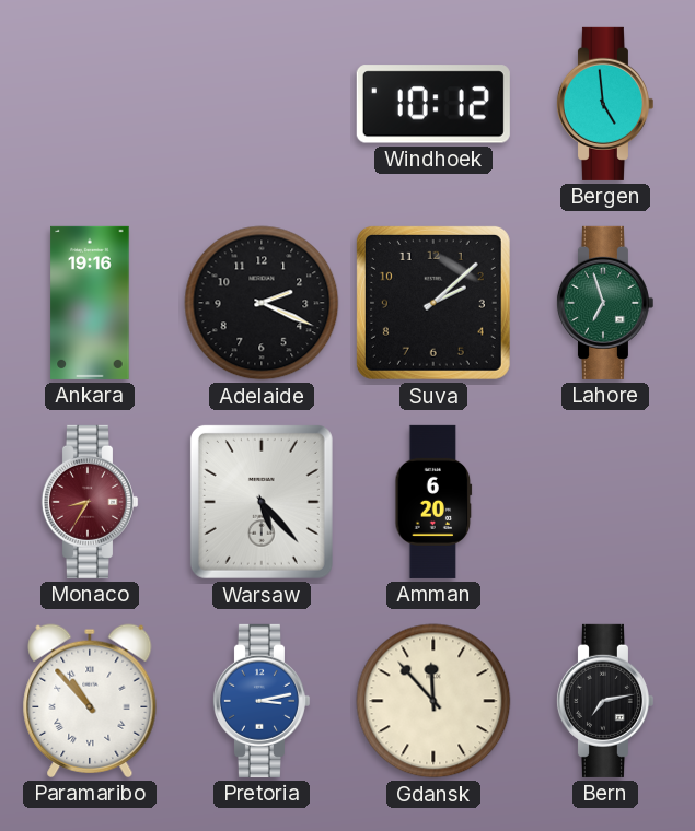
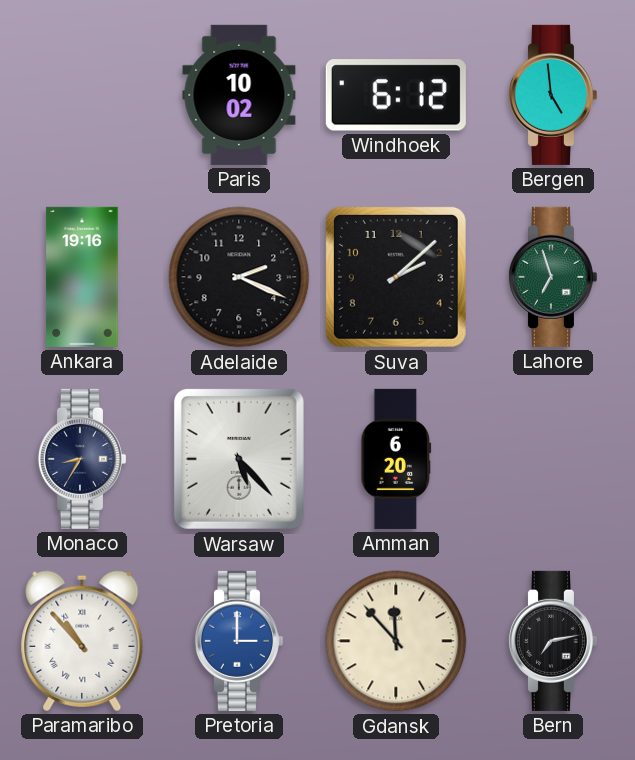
Paris: none -> 10:02
Windhoek: 10:12 -> 6:12
Monaco dial: burgundy -> navy
Pretoria: 3:13 -> 3:00
